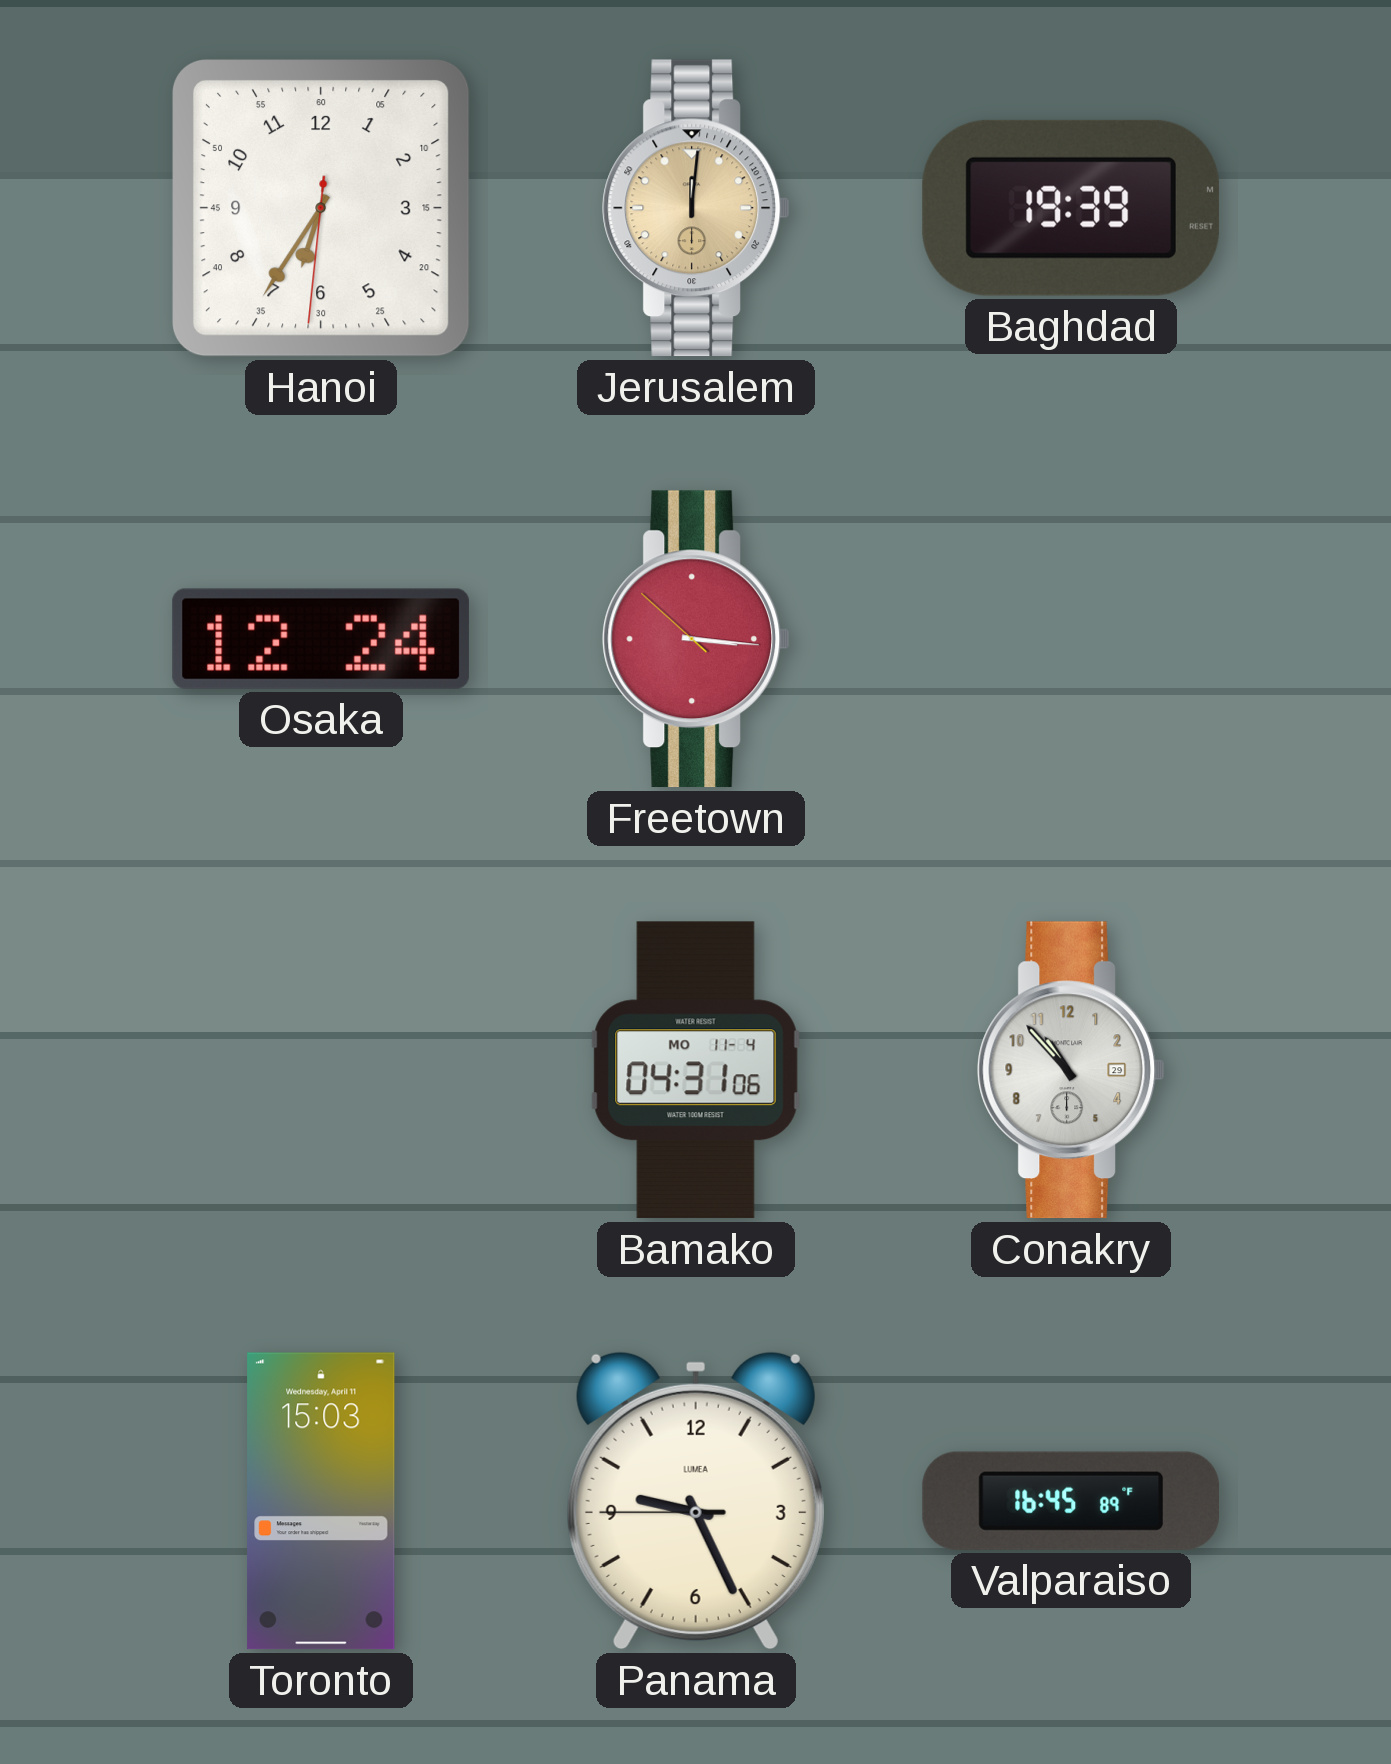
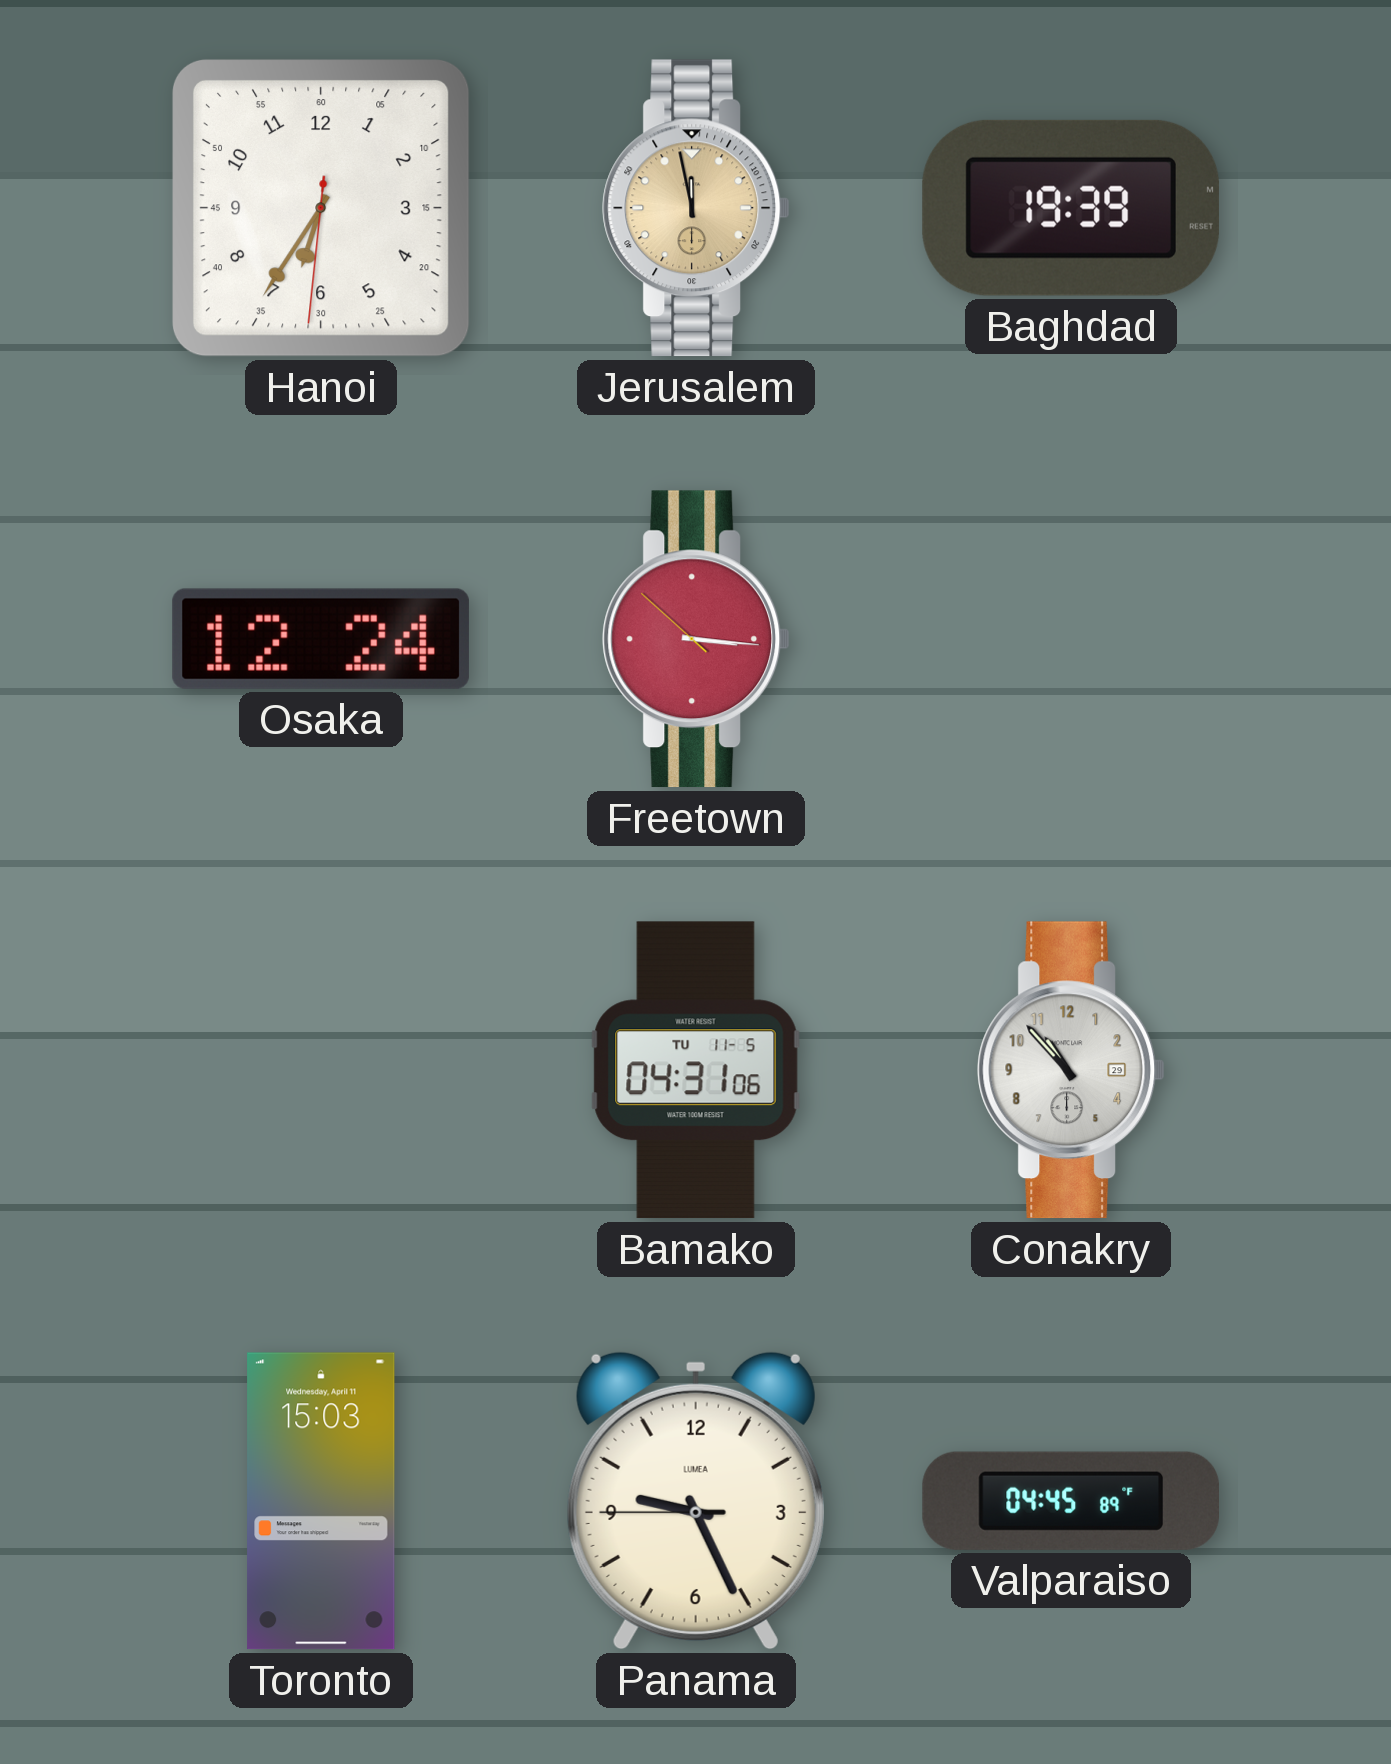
Jerusalem: 12:01 -> 11:58
Bamako date: MO 11-4 -> TU 11-5
Valparaiso: 16:45 -> 04:45
